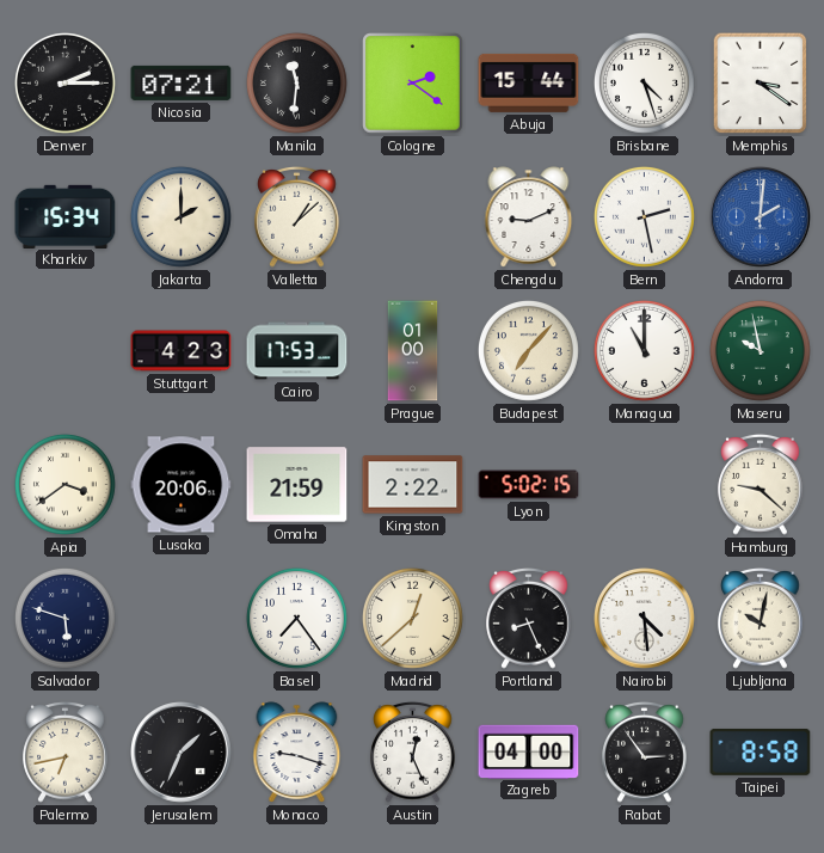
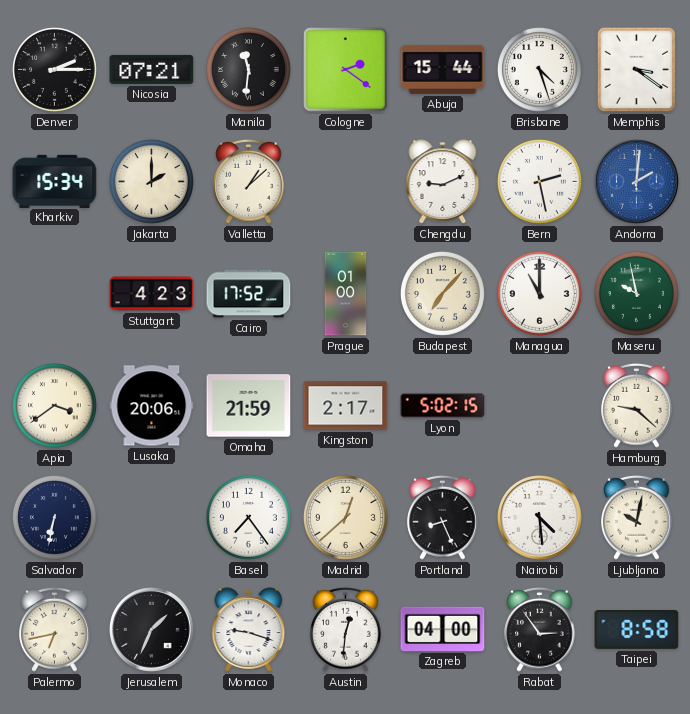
Cairo: 17:53 -> 17:52
Kingston: 2:22 -> 2:17
Salvador: 5:48 -> 6:32
Austin: 12:26 -> 12:31
